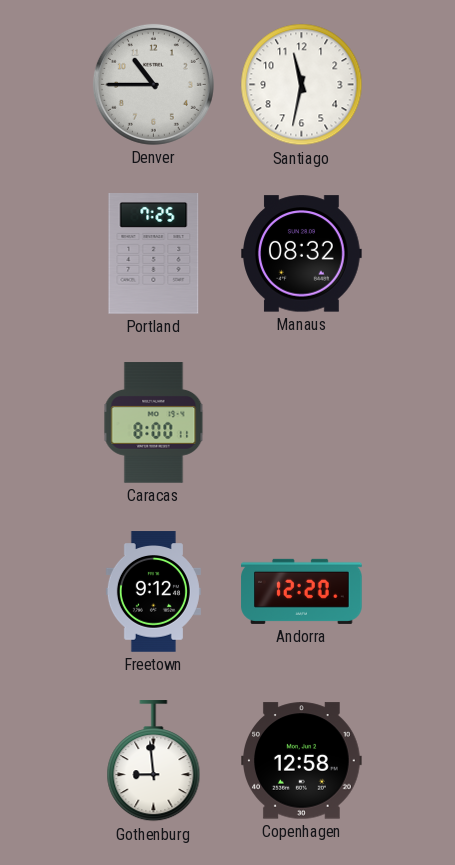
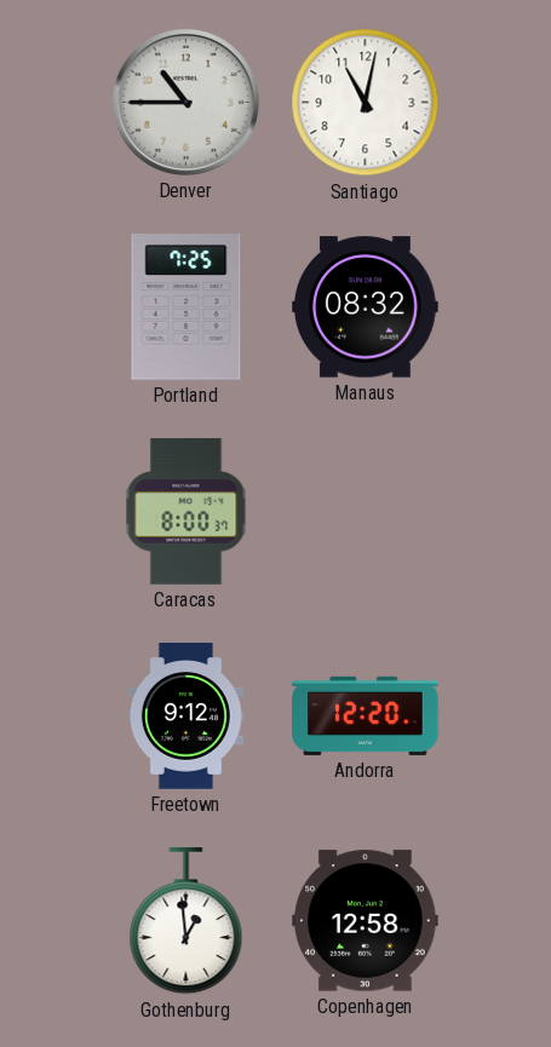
Santiago: 11:32 -> 11:02
Caracas: 8:00:11 -> 8:00:37
Gothenburg: 8:59 -> 12:59
